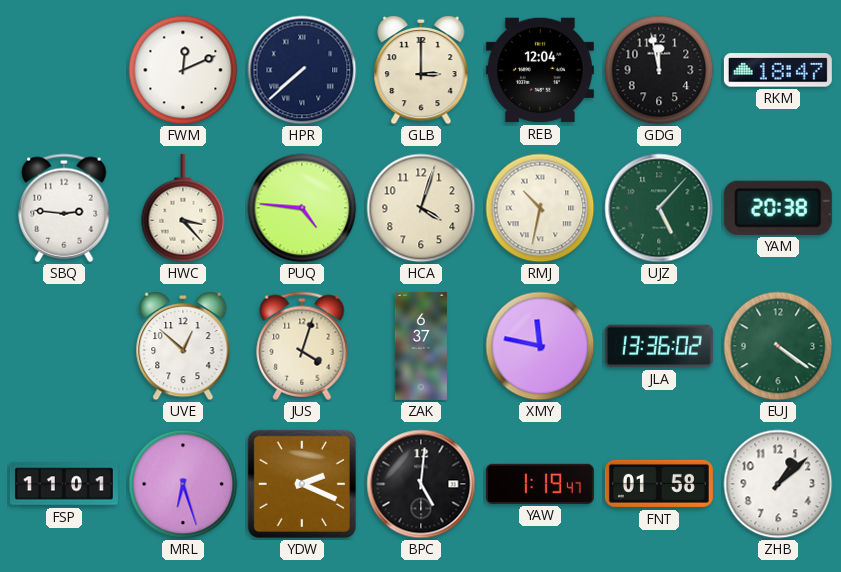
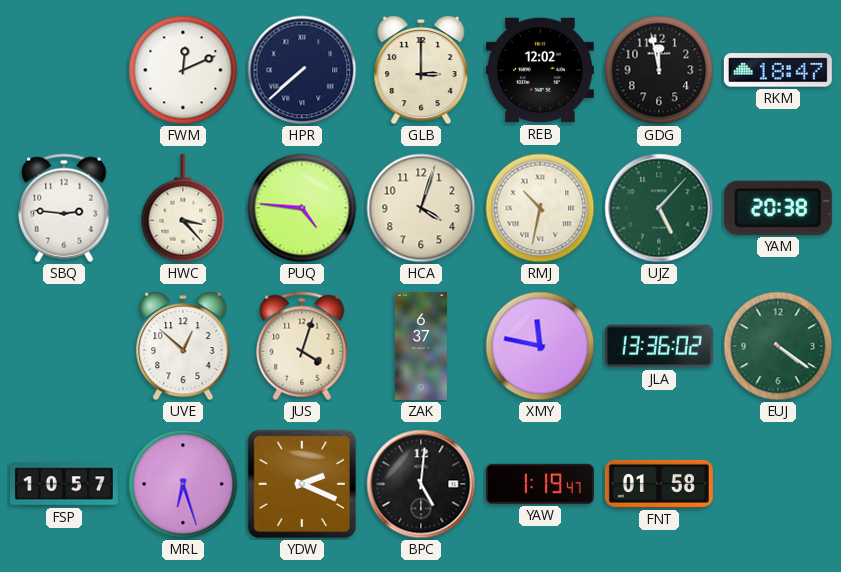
REB: 12:04 -> 12:02
FSP: 11:01 -> 10:57
ZHB: 1:08 -> none
